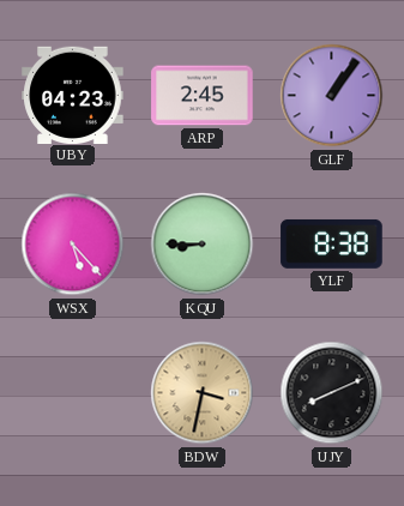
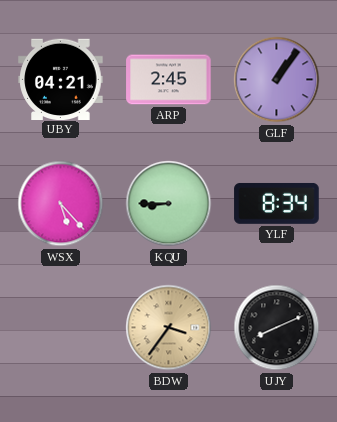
UBY: 04:23 -> 04:21
YLF: 8:38 -> 8:34
BDW: 3:32 -> 3:36
